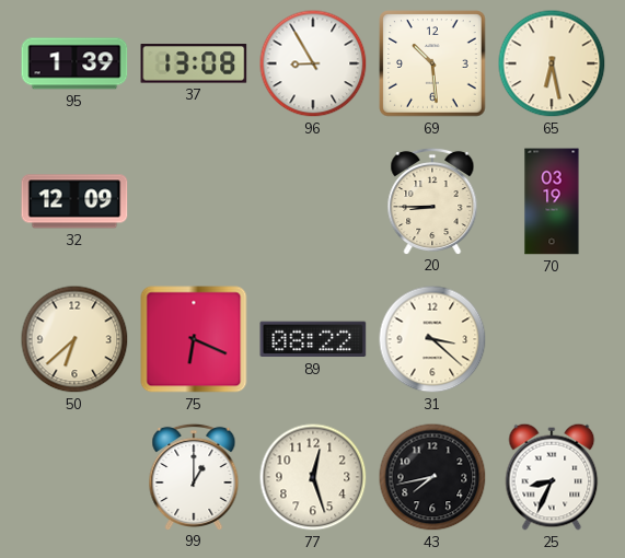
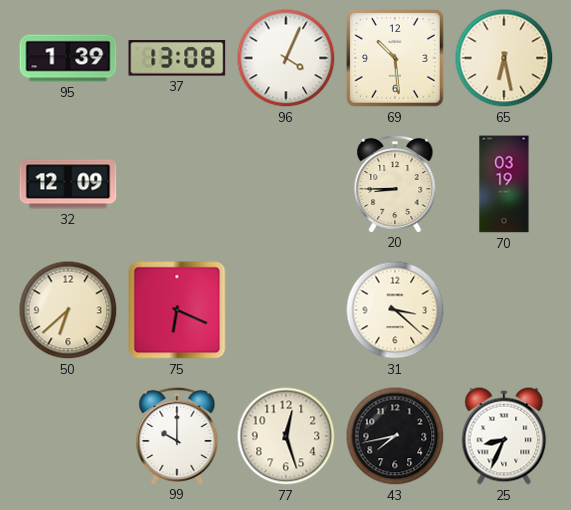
96: 8:55 -> 4:04
89: 08:22 -> none
99: 1:00 -> 10:00
